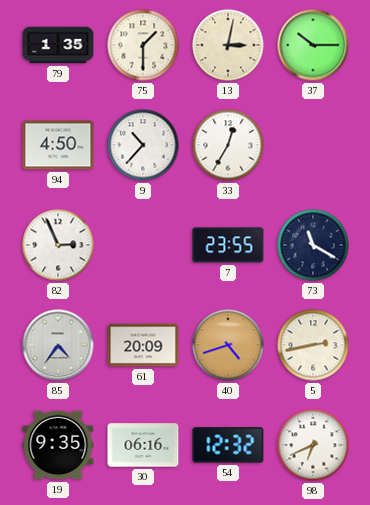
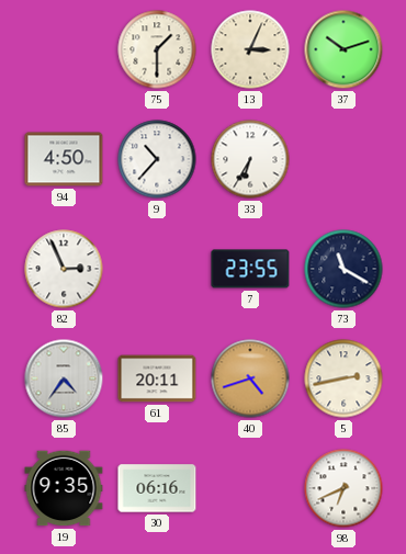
79: 1:35 -> none
13: 3:02 -> 3:04
37: 10:15 -> 10:12
33: 12:35 -> 6:35
61: 20:09 -> 20:11
54: 12:32 -> none
